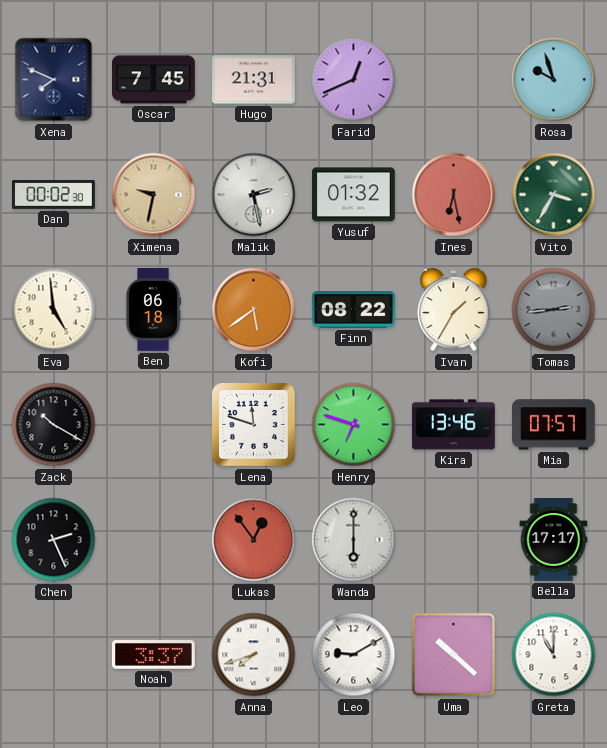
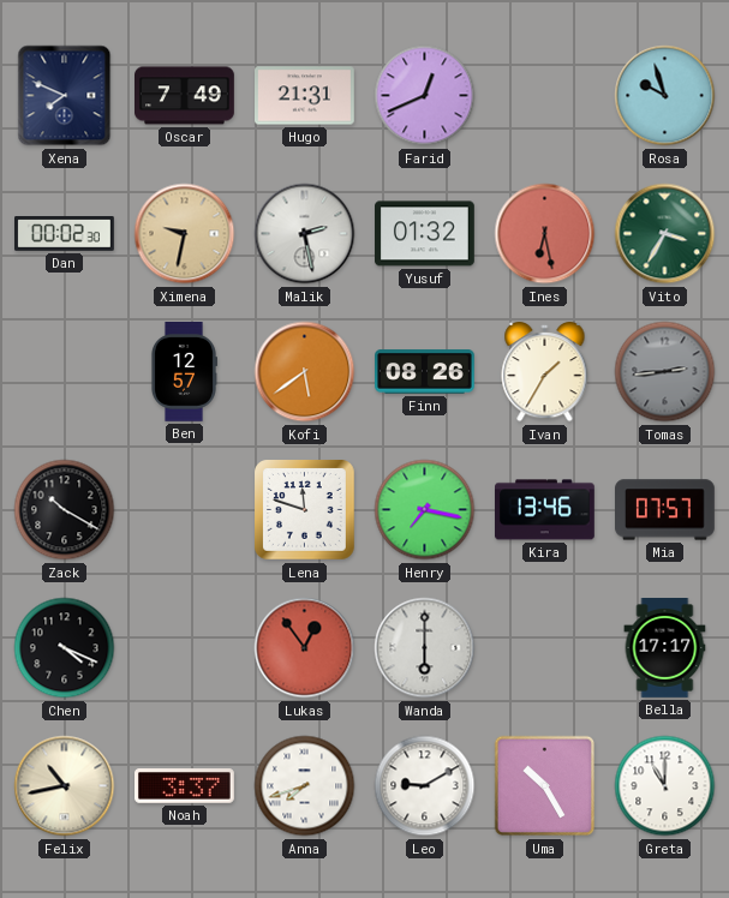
Oscar: 7:45 -> 7:49
Eva: 4:59 -> none
Ben: 06:18 -> 12:57
Finn: 08:22 -> 08:26
Henry: 6:48 -> 7:17
Chen: 2:26 -> 4:19
Felix: none -> 10:43
Uma: 10:22 -> 10:25
